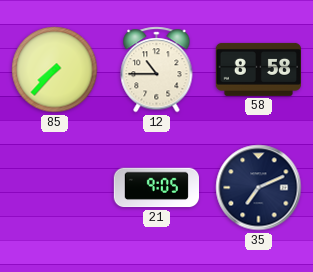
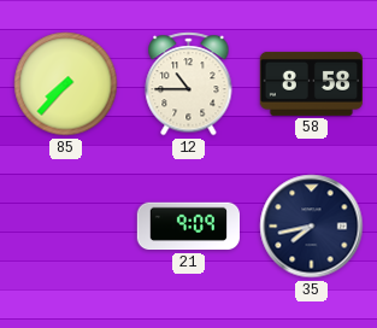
21: 9:05 -> 9:09
35: 7:11 -> 7:43
